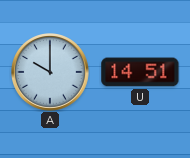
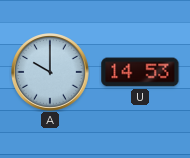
U: 14:51 -> 14:53
